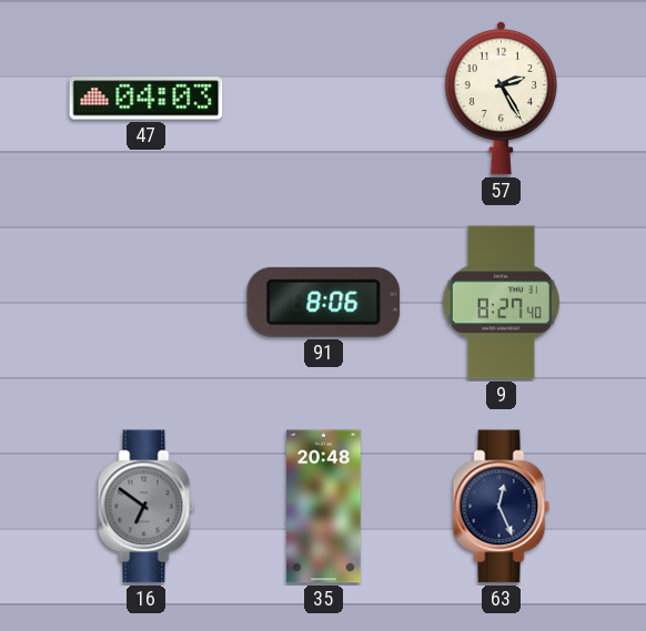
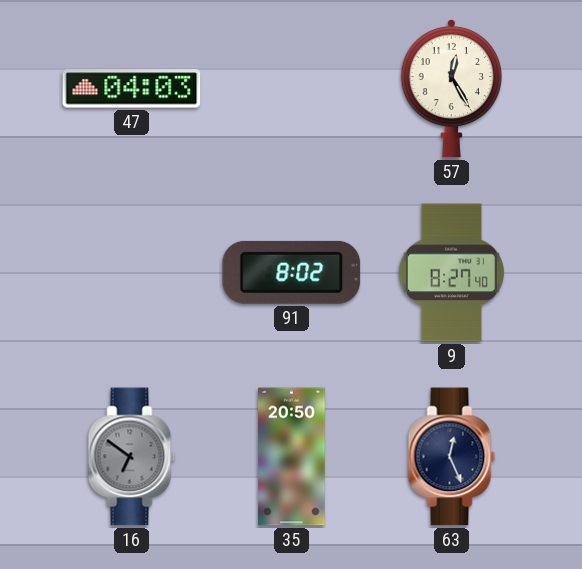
57: 2:25 -> 12:25
91: 8:06 -> 8:02
35: 20:48 -> 20:50
